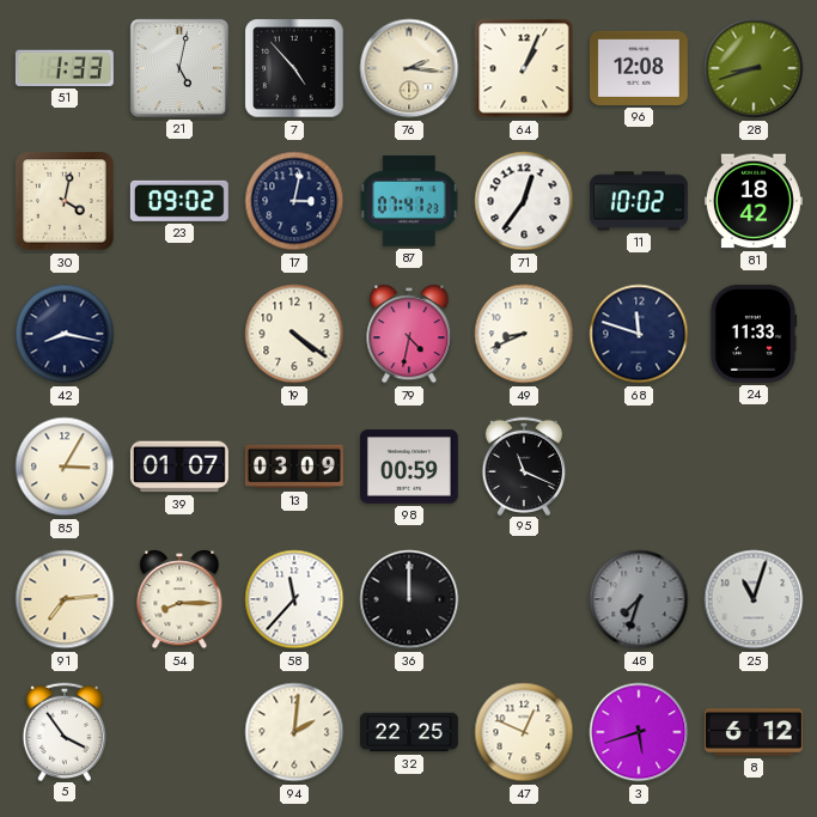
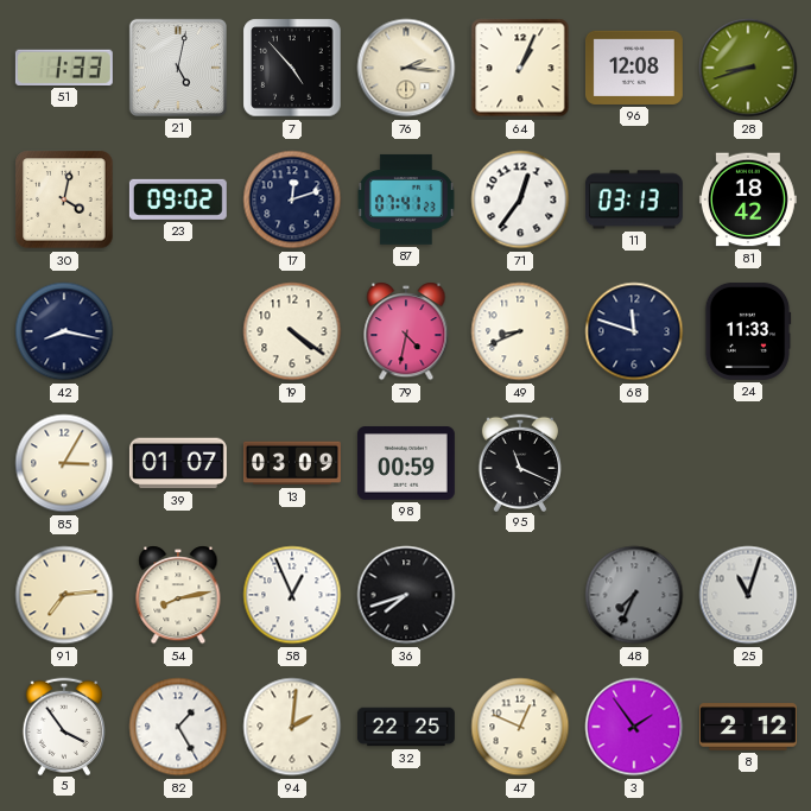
17: 3:02 -> 12:12
11: 10:02 -> 03:13
54: 8:15 -> 8:13
58: 11:37 -> 12:56
36: 12:00 -> 7:42
48: 7:33 -> 7:34
82: none -> 1:25
3: 5:42 -> 1:54
8: 6:12 -> 2:12
